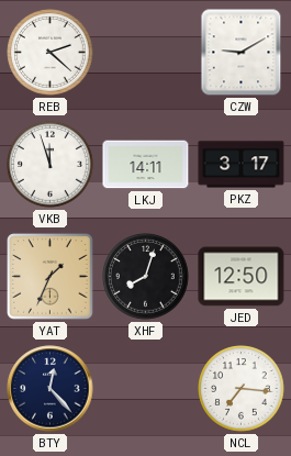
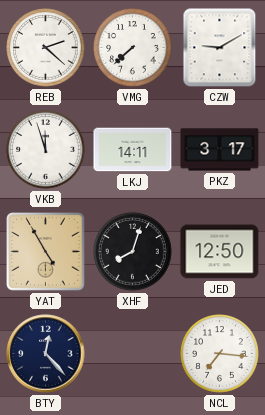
VMG: none -> 7:38
YAT: 1:34 -> 4:55
